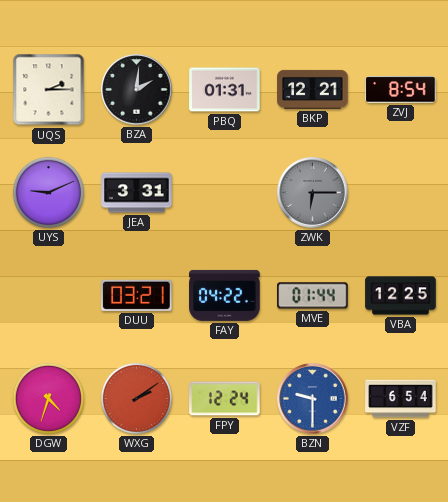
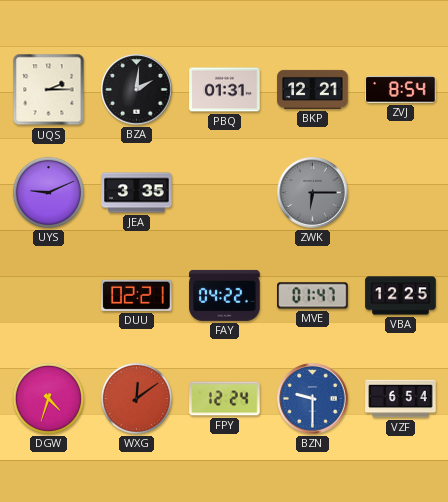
JEA: 3:31 -> 3:35
DUU: 03:21 -> 02:21
MVE: 01:44 -> 01:47
WXG: 2:09 -> 12:09
